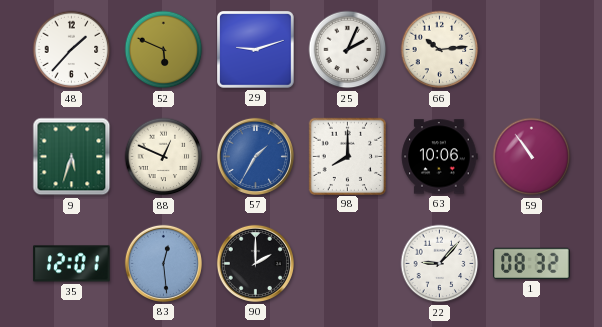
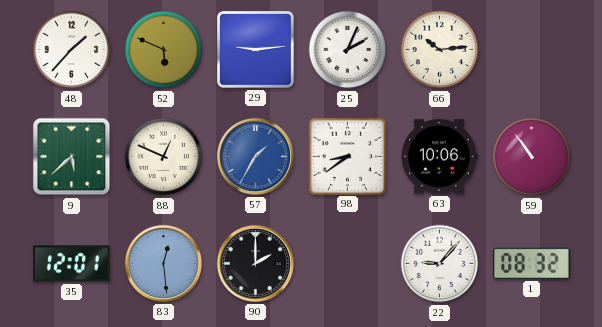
29: 9:12 -> 9:14
9: 5:33 -> 5:38
98: 8:00 -> 8:39
